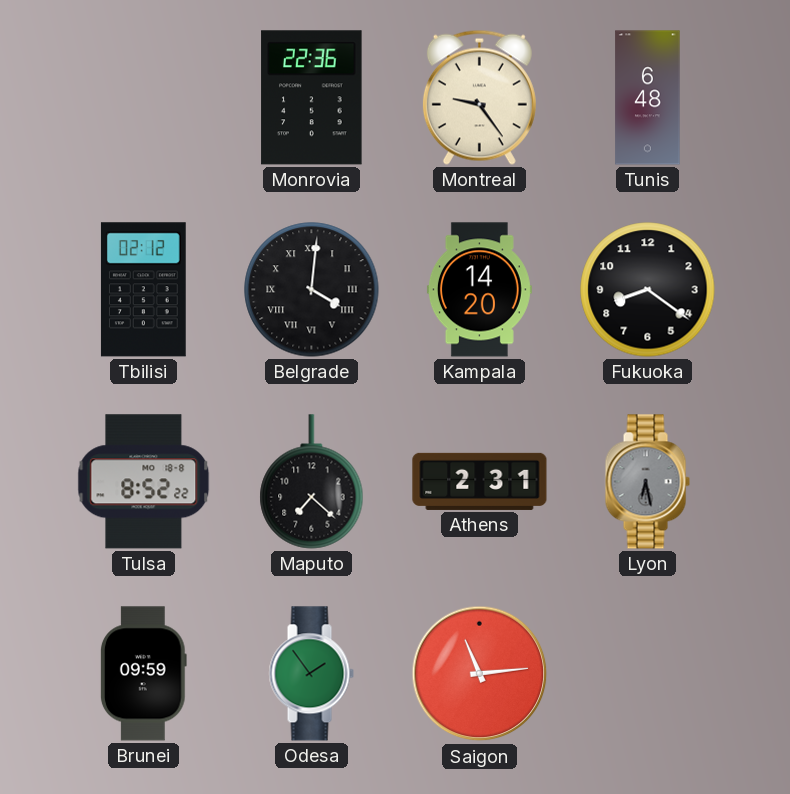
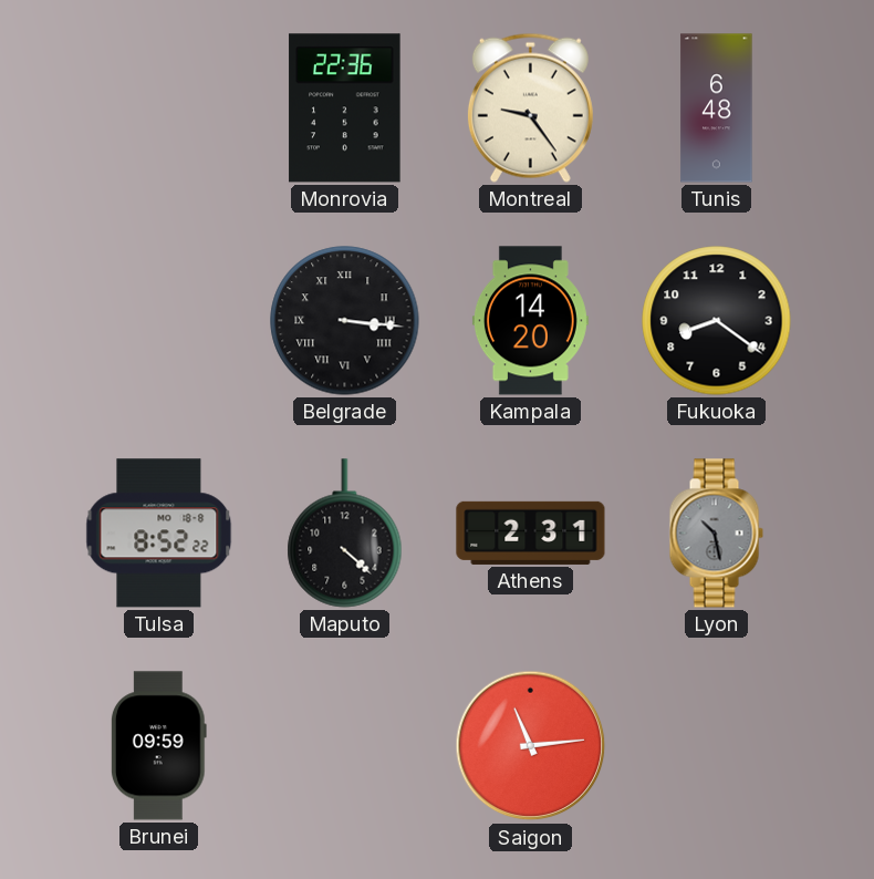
Tbilisi: 02:12 -> none
Belgrade: 4:01 -> 3:16
Maputo: 7:22 -> 4:22
Lyon: 6:28 -> 10:28
Odesa: 1:54 -> none
